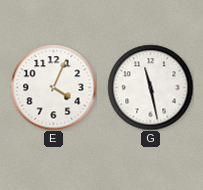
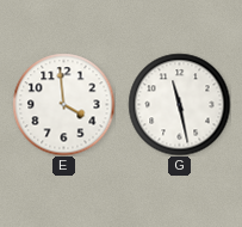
E: 4:04 -> 3:59
